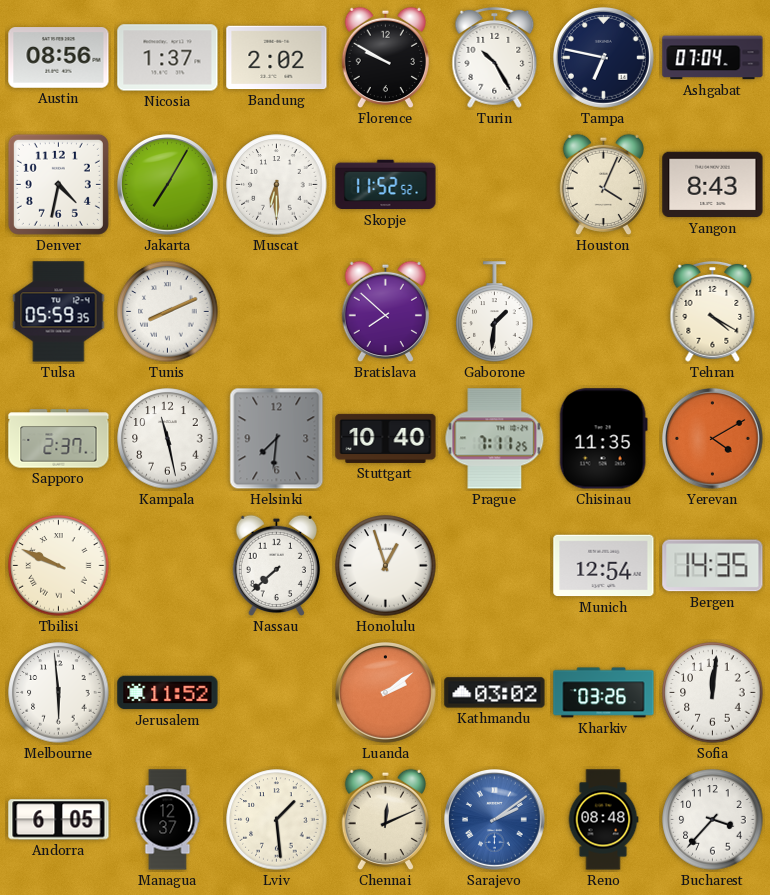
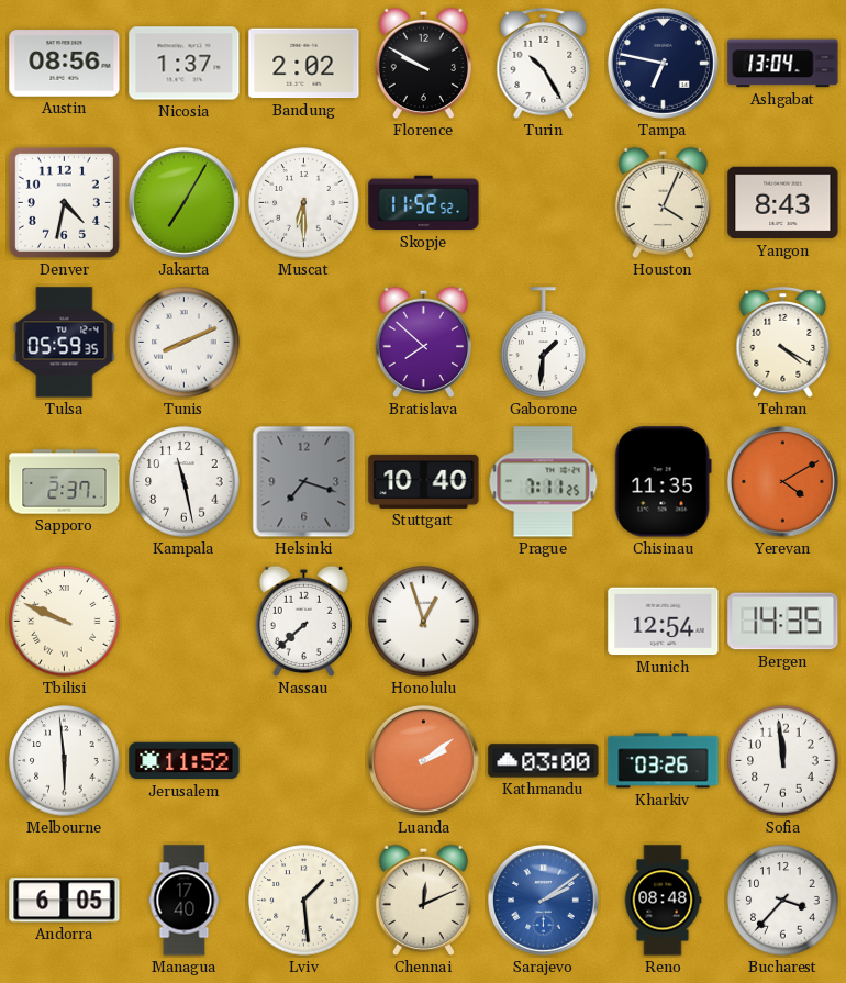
Ashgabat: 07:04 -> 13:04
Helsinki: 7:31 -> 7:18
Kathmandu: 03:02 -> 03:00
Sofia: 12:01 -> 11:59
Managua: 12:37 -> 17:40
